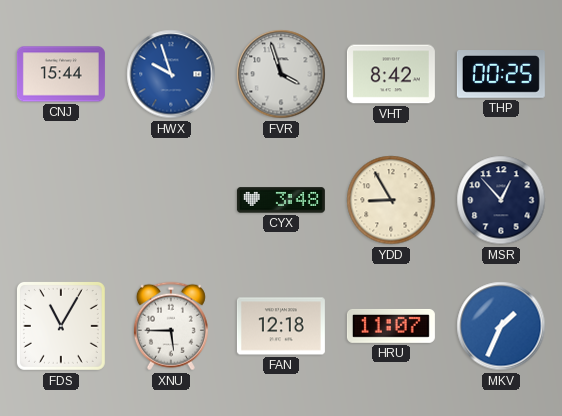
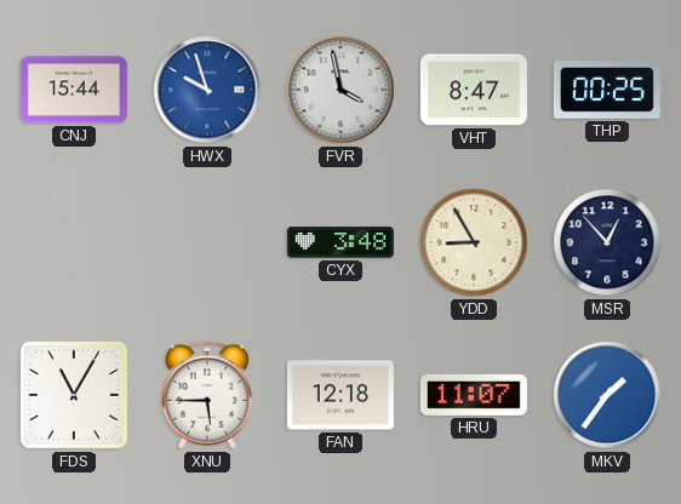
FVR: 3:57 -> 3:58
VHT: 8:42 -> 8:47
MKV: 1:34 -> 1:36
